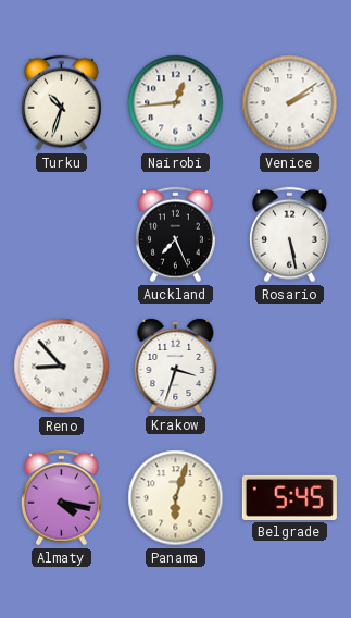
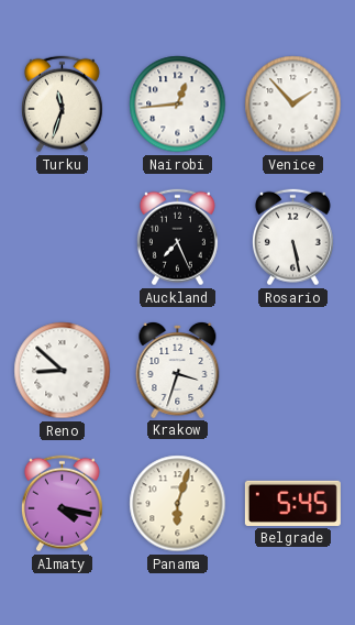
Turku: 10:33 -> 11:33
Venice: 2:09 -> 1:53
Reno: 8:53 -> 8:52
